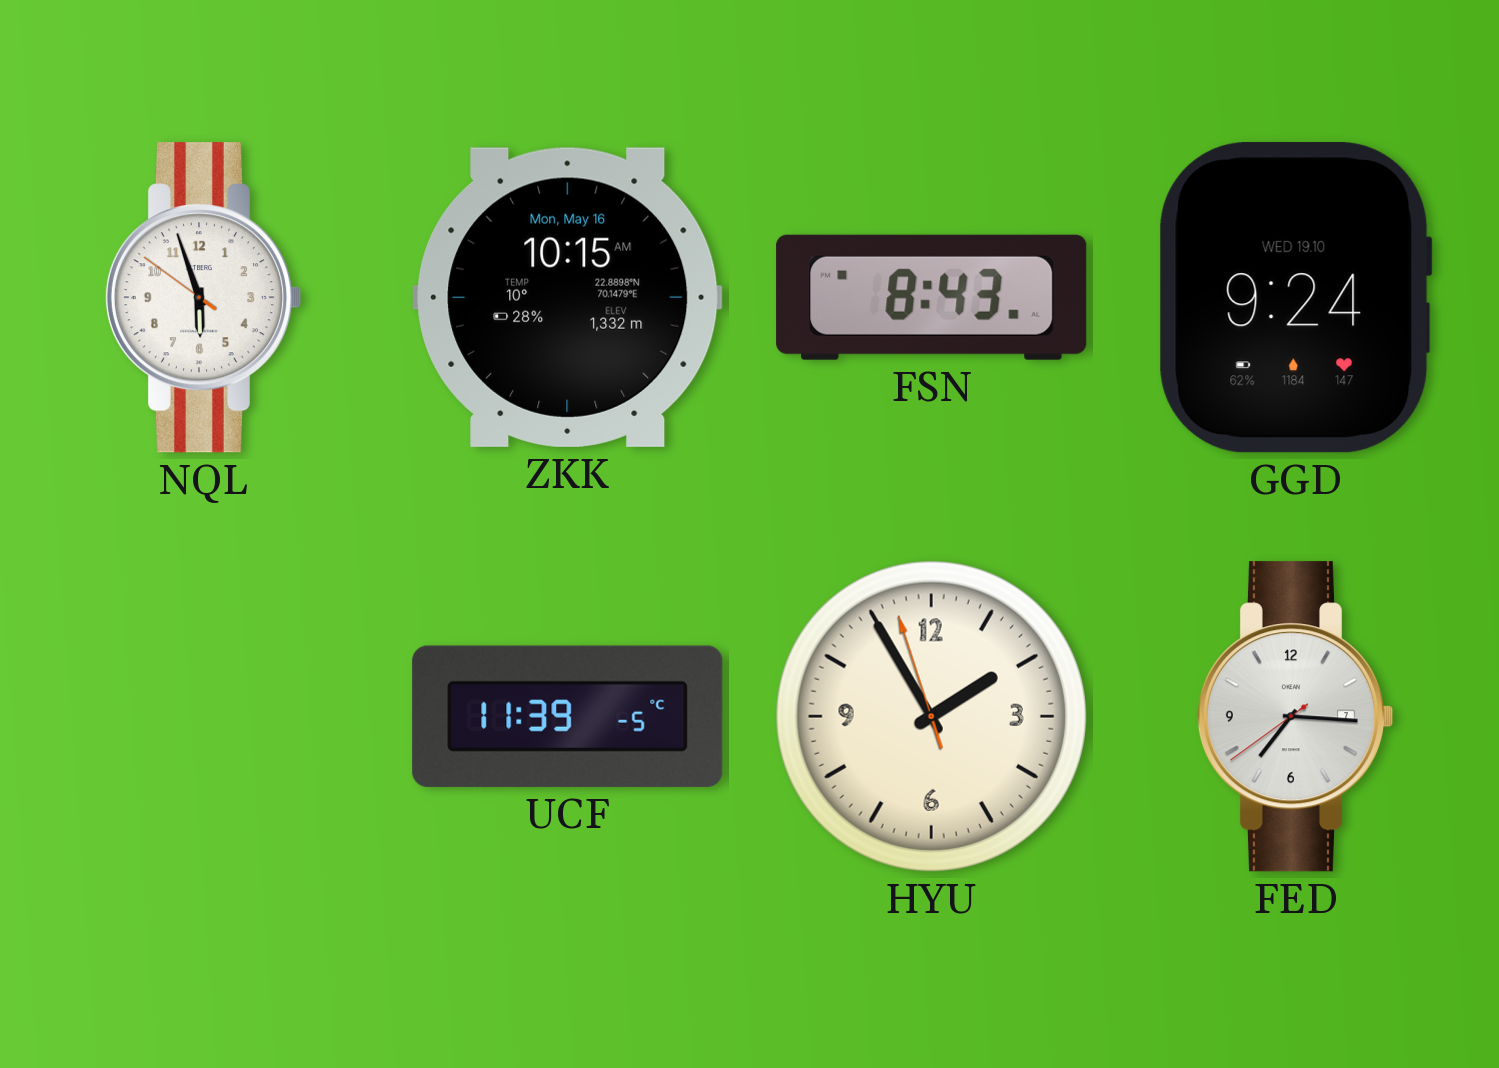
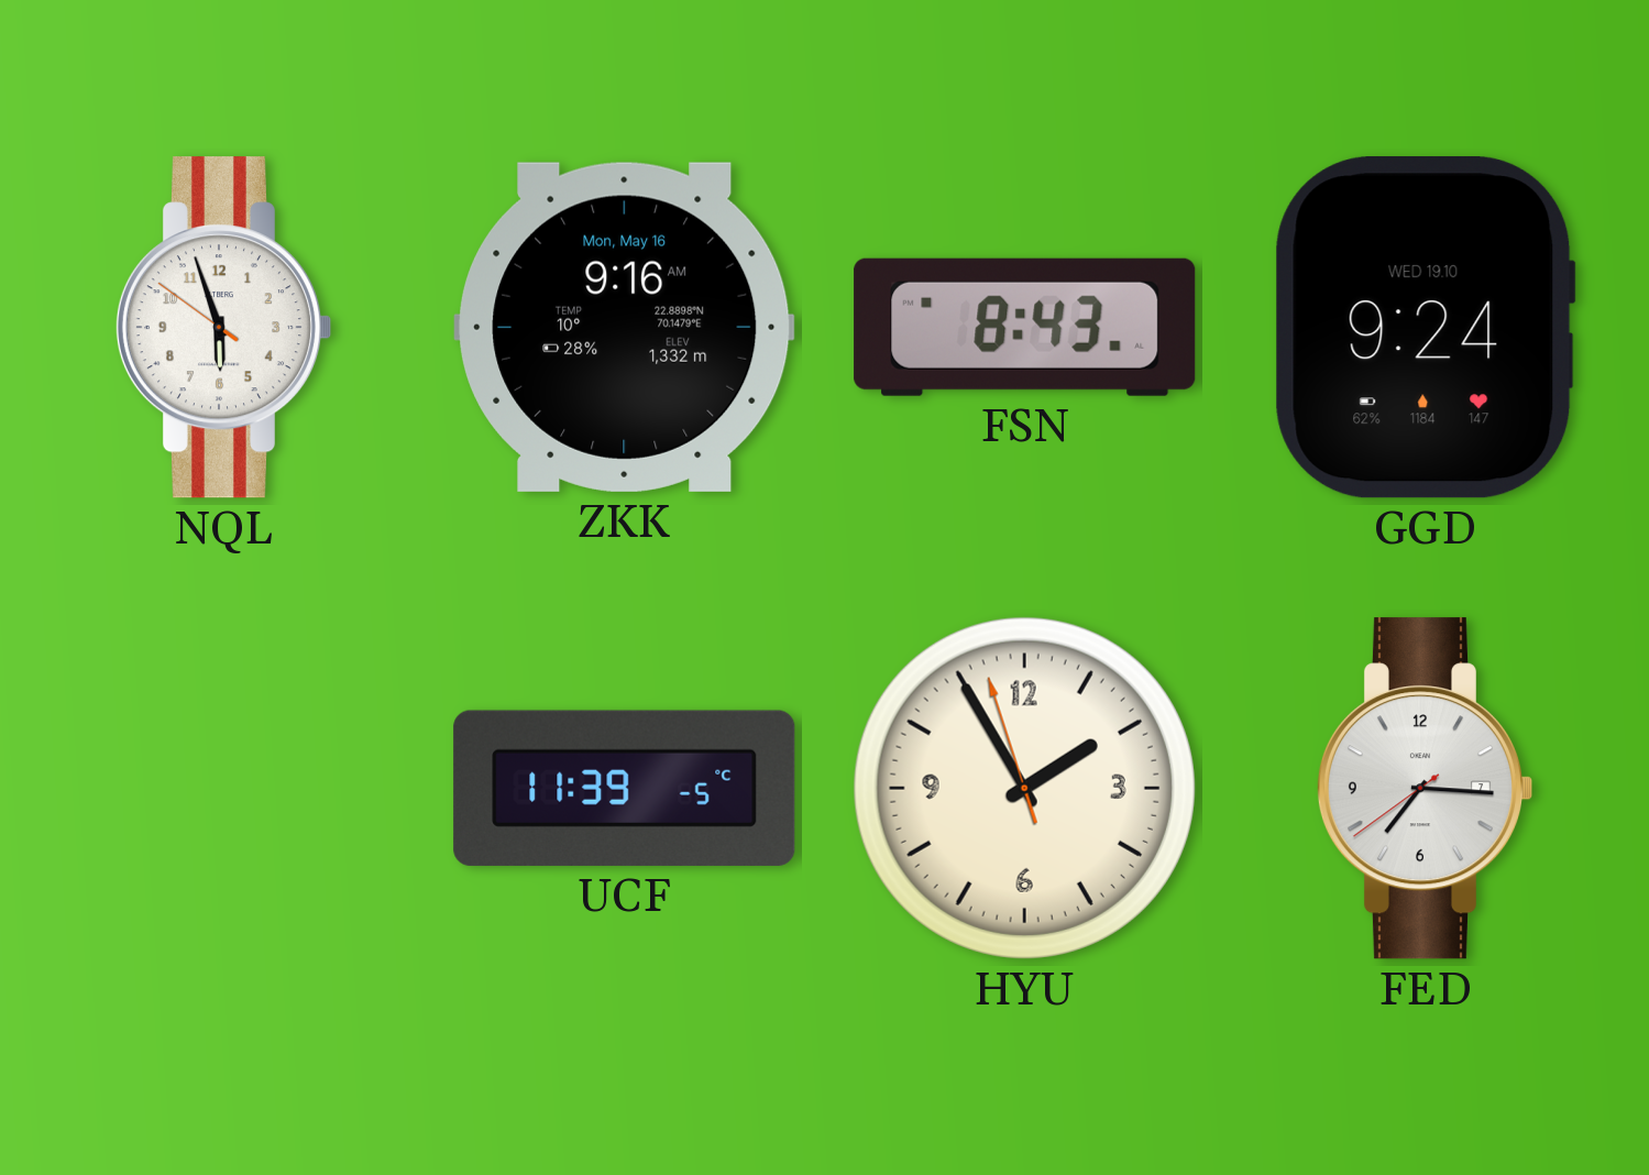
ZKK: 10:15 -> 9:16
